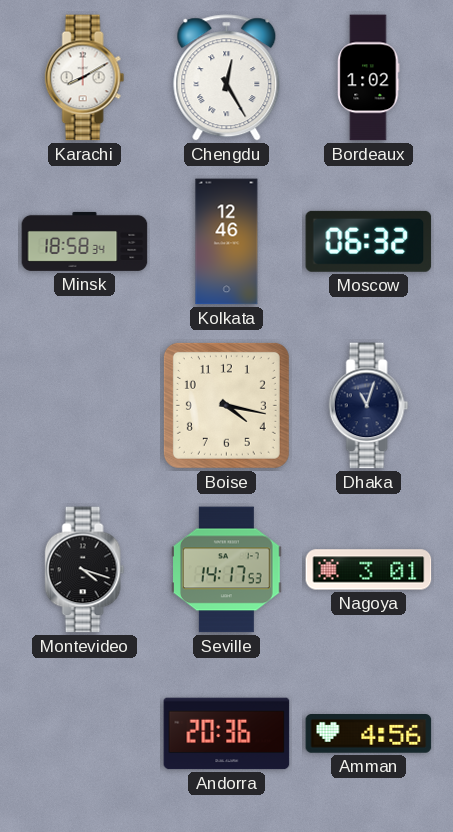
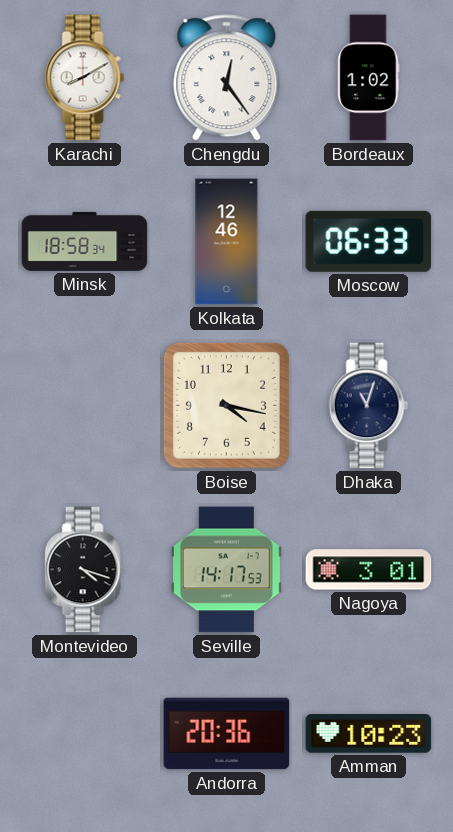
Chengdu: 12:25 -> 12:24
Moscow: 06:32 -> 06:33
Amman: 4:56 -> 10:23
